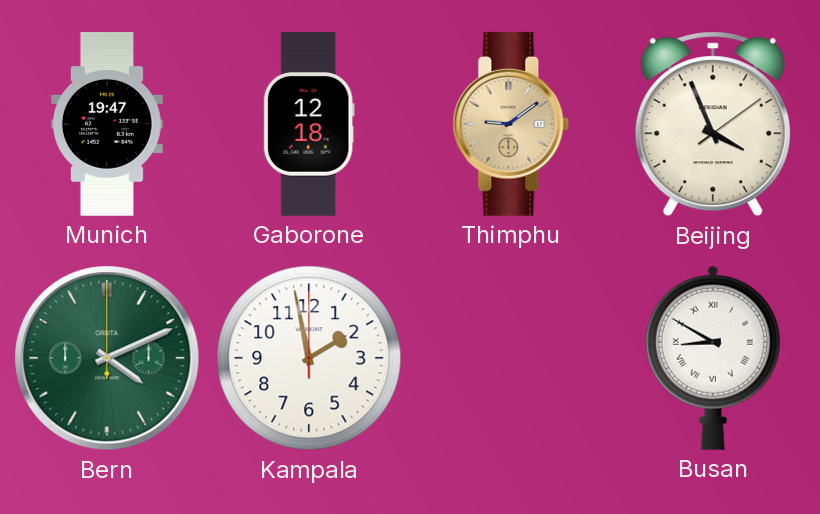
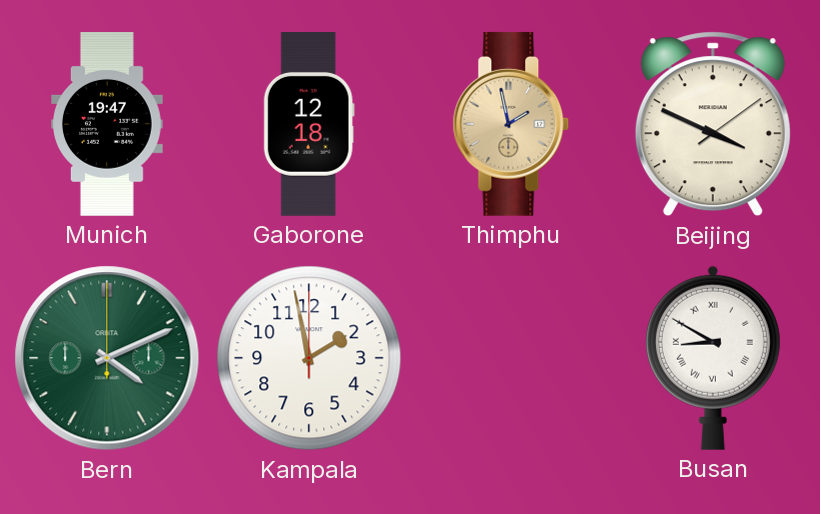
Thimphu: 9:09 -> 1:58
Beijing: 3:56 -> 3:49
